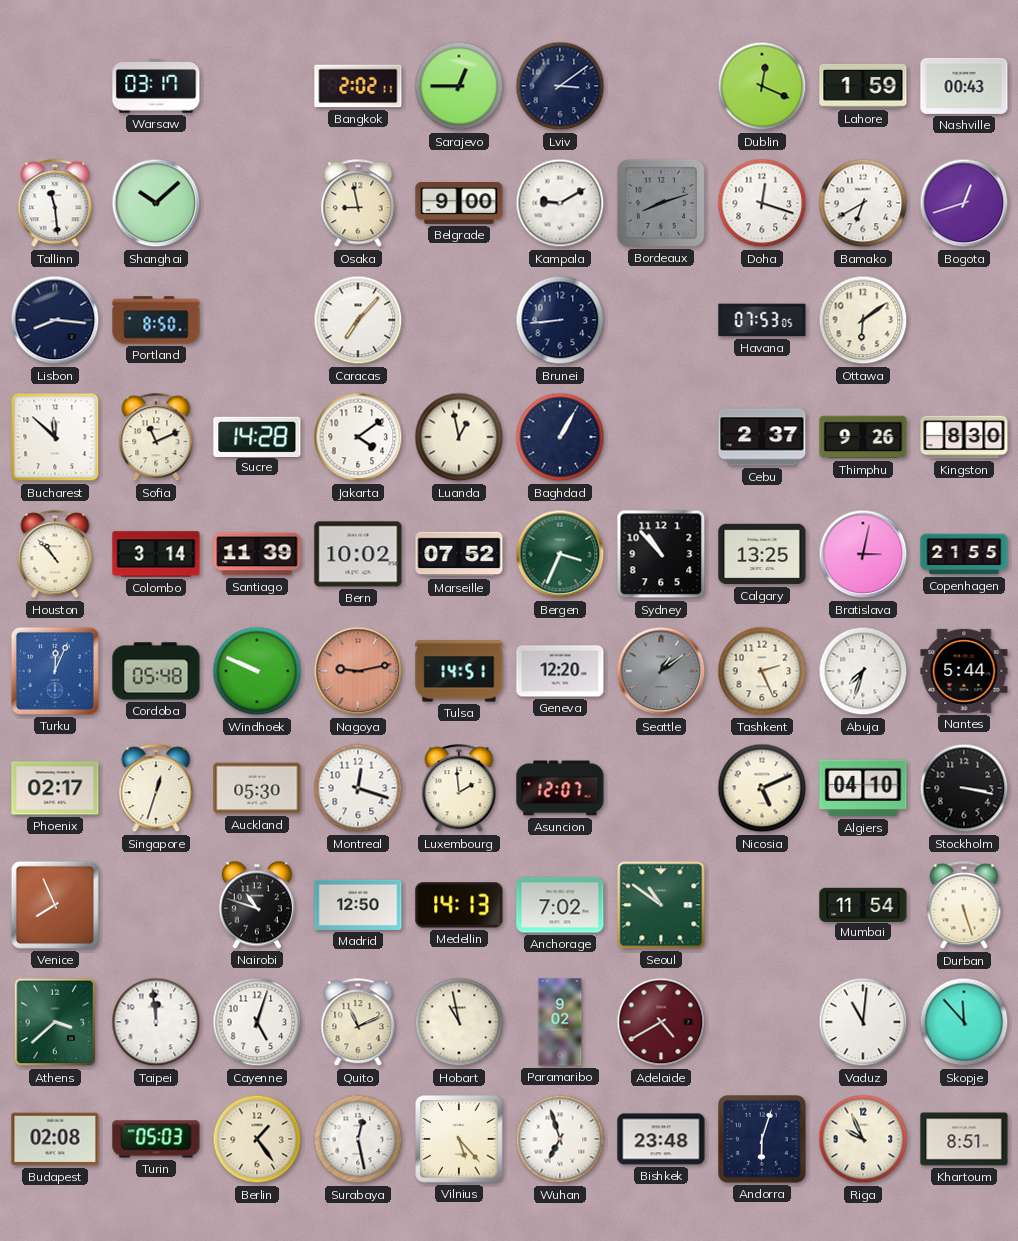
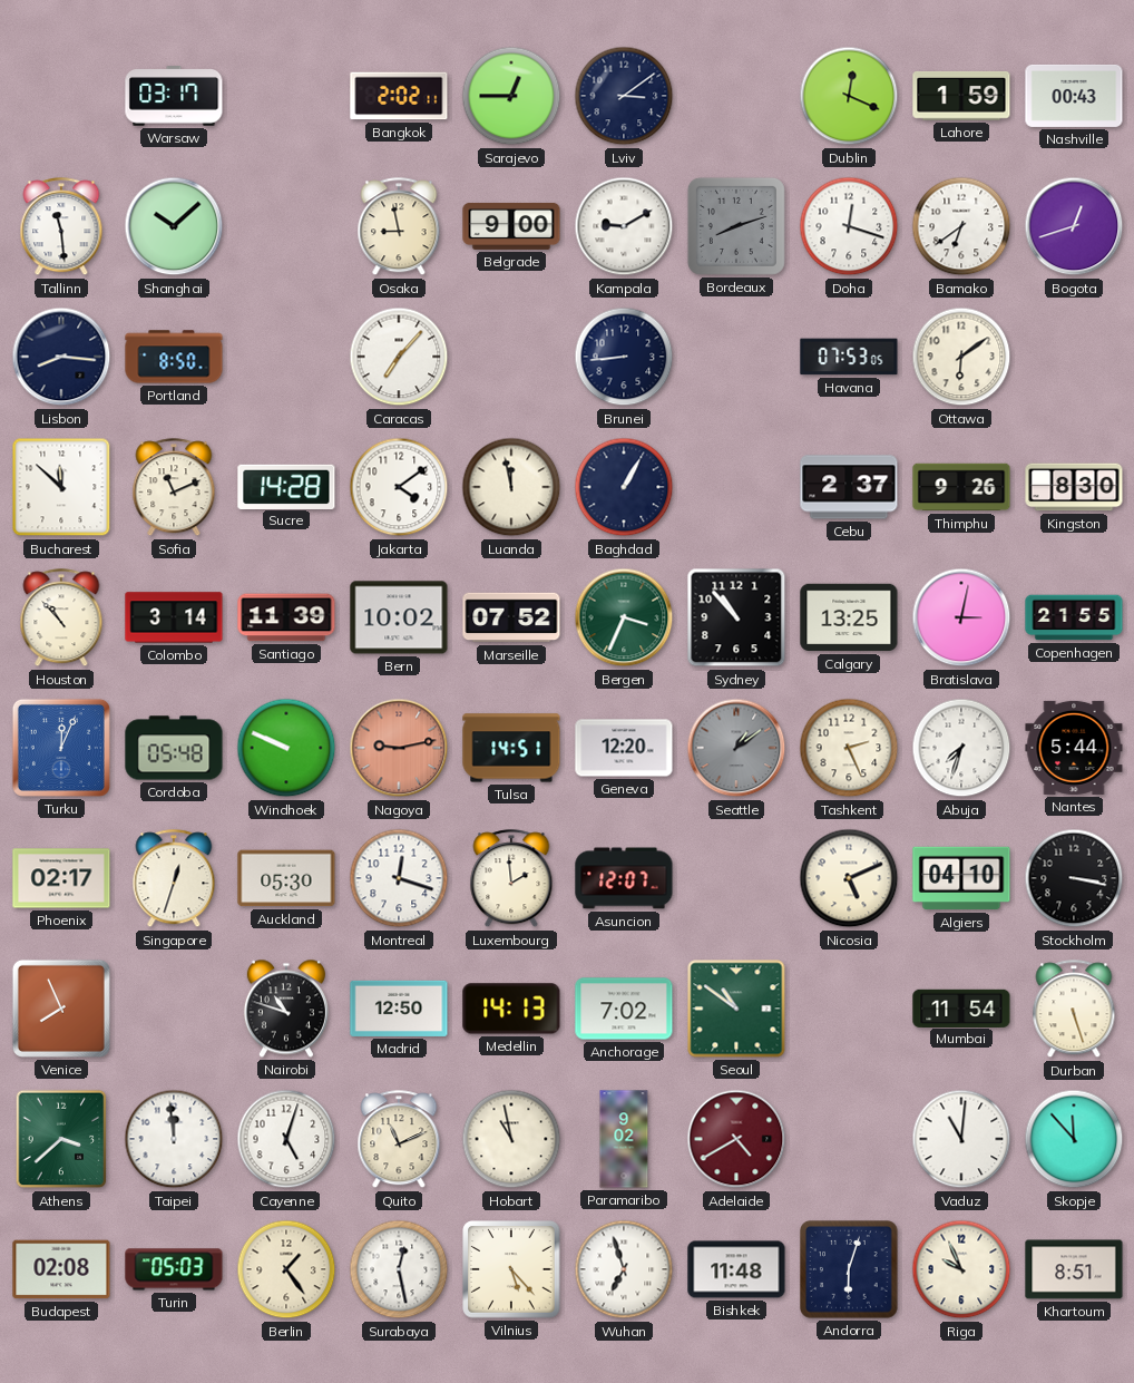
Bamako: 6:40 -> 6:39
Luanda: 12:58 -> 11:58
Bishkek: 23:48 -> 11:48
